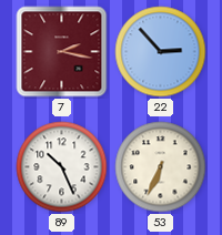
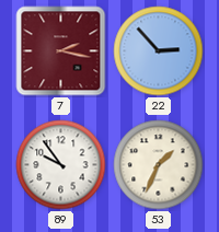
89: 10:26 -> 9:54
53: 6:34 -> 1:34
